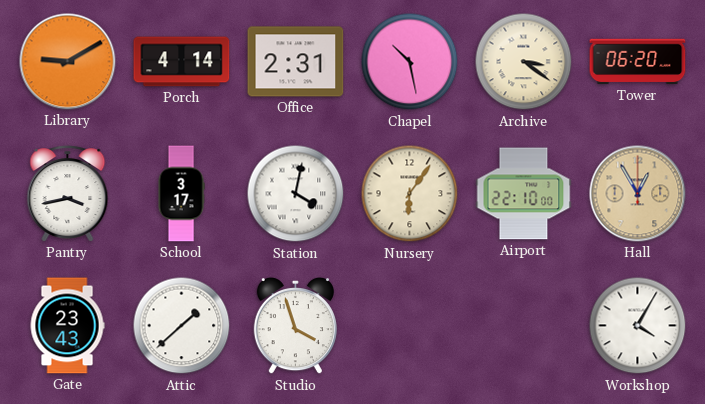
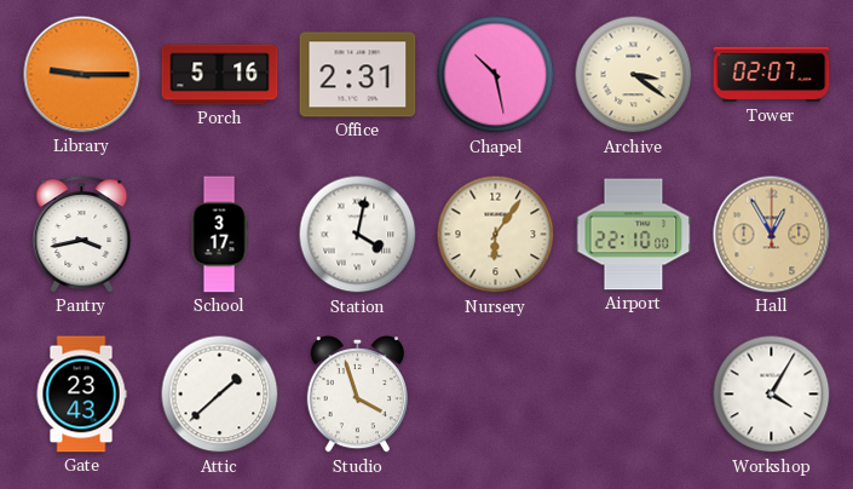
Library: 9:10 -> 9:15
Porch: 4:14 -> 5:16
Tower: 06:20 -> 02:07
